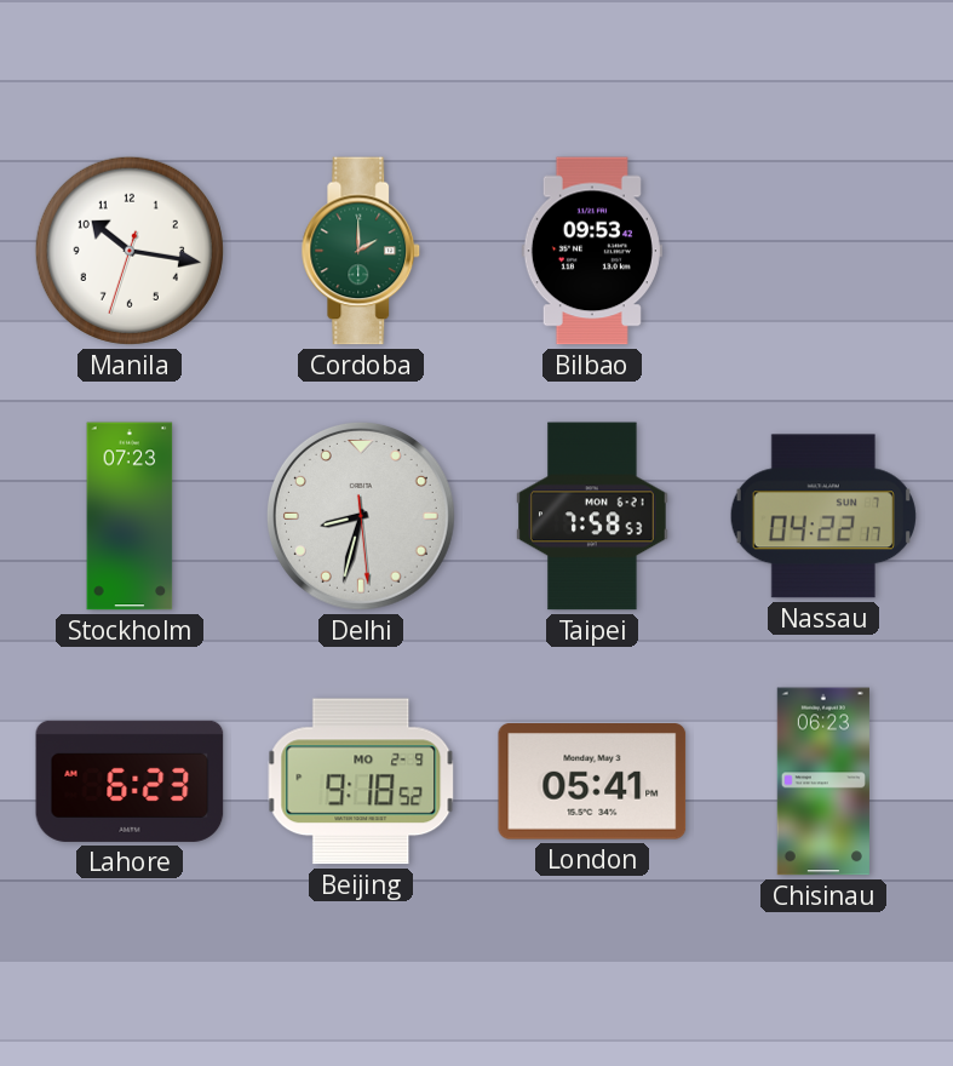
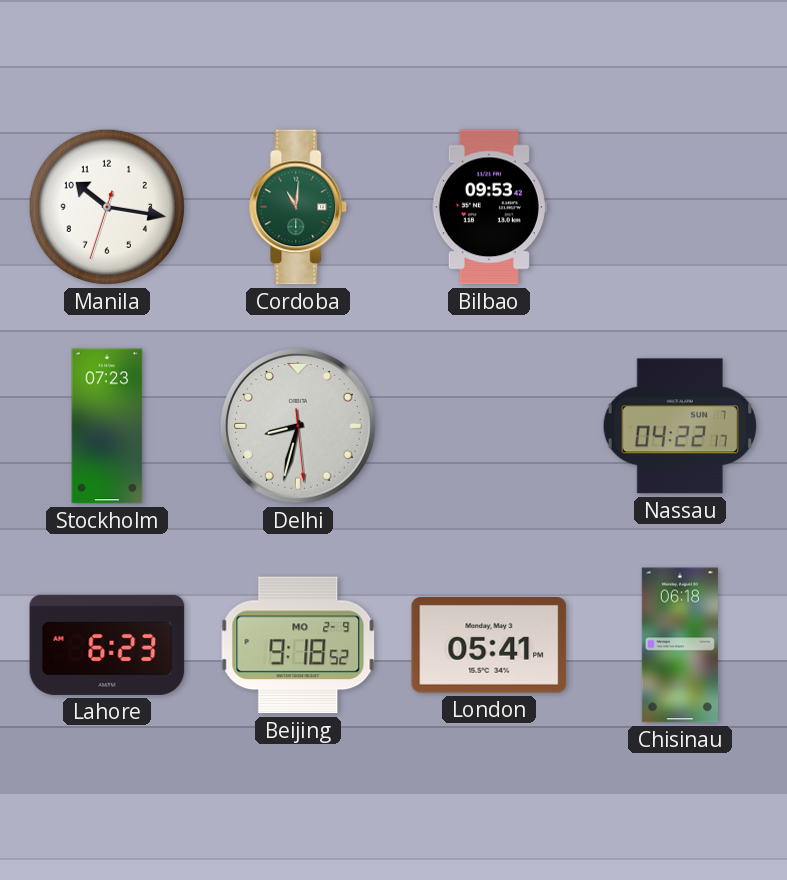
Cordoba: 2:00 -> 11:01
Taipei: 7:58 -> none
Chisinau: 06:23 -> 06:18
